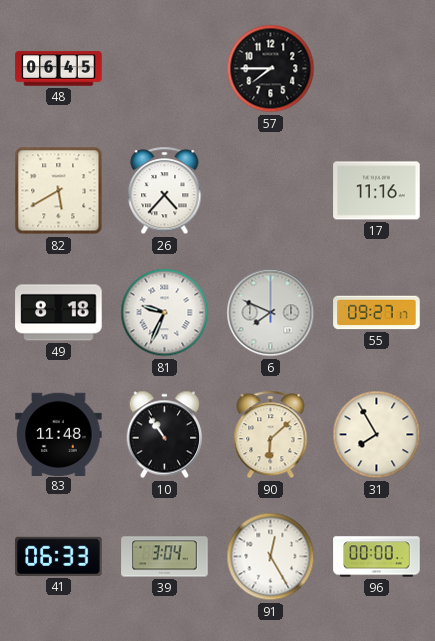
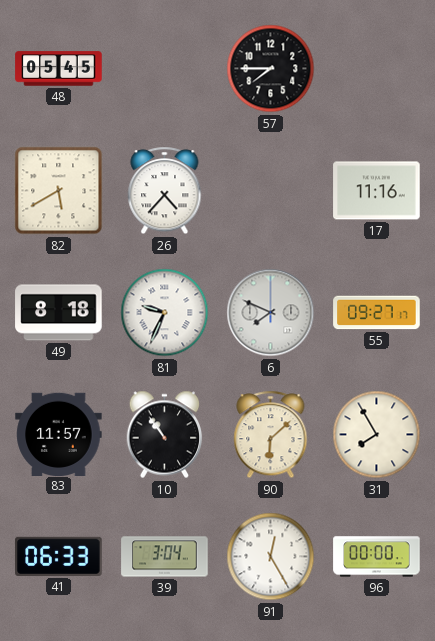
48: 06:45 -> 05:45
83: 11:48 -> 11:57
